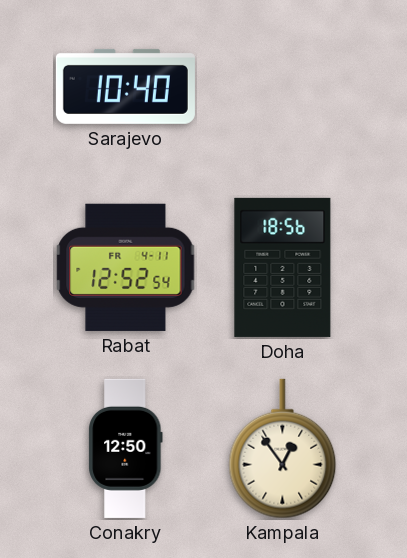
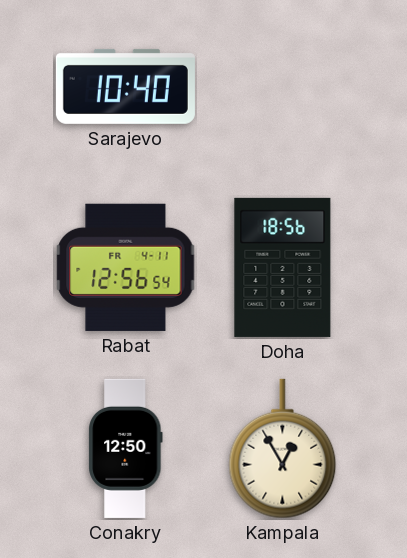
Rabat: 12:52 -> 12:56
Kampala: 12:54 -> 12:55
